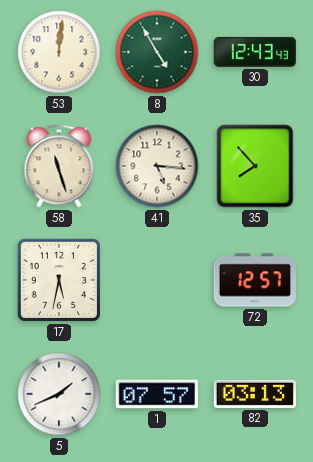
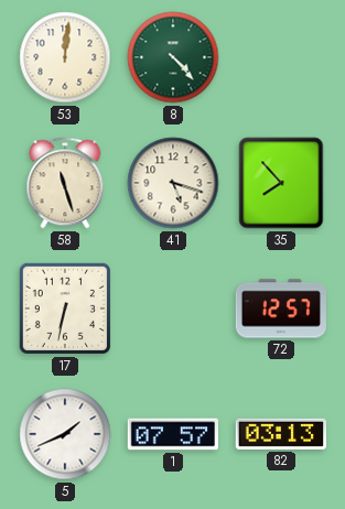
8: 4:55 -> 4:23
30: 12:43 -> none
41: 5:16 -> 5:18
17: 5:32 -> 6:32
